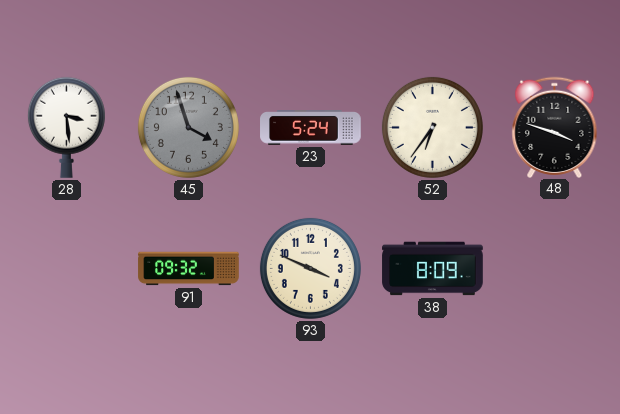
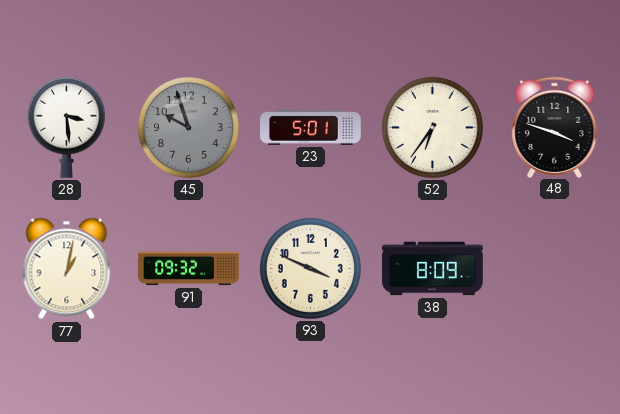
45: 3:57 -> 9:57
23: 5:24 -> 5:01
77: none -> 1:02
